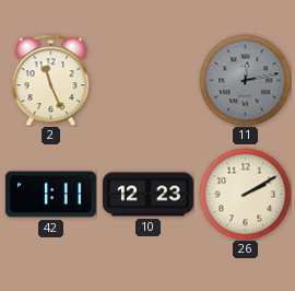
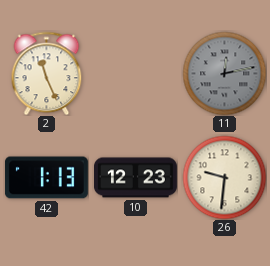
42: 1:11 -> 1:13
26: 2:10 -> 9:31
